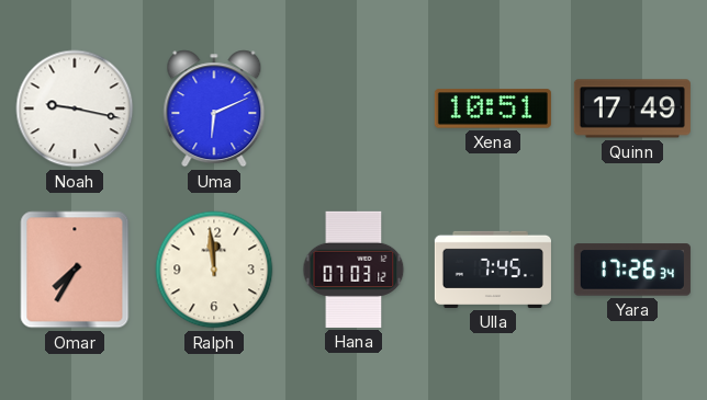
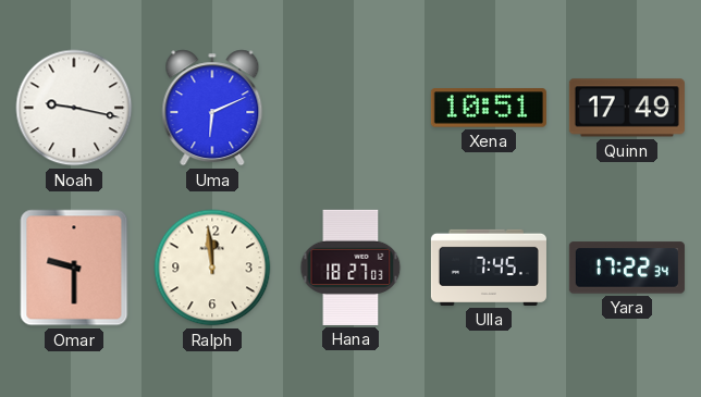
Omar: 7:35 -> 9:30
Hana: 07:03 -> 18:27
Yara: 17:26 -> 17:22
